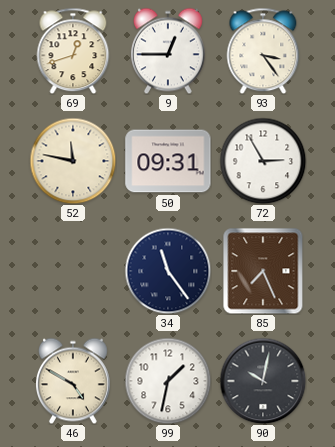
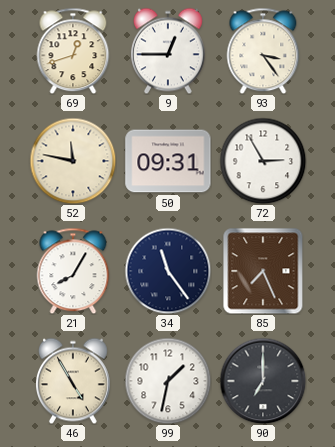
21: none -> 8:05
46: 4:50 -> 4:55
90: 10:02 -> 7:00
